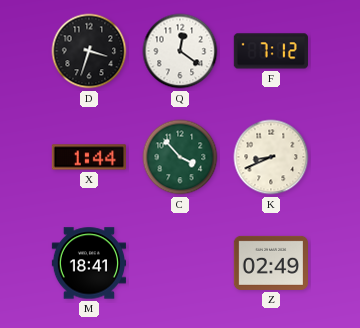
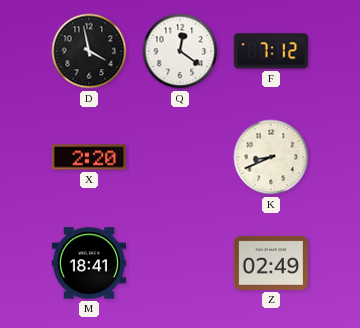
D: 3:33 -> 3:58
X: 1:44 -> 2:20
C: 3:53 -> none
